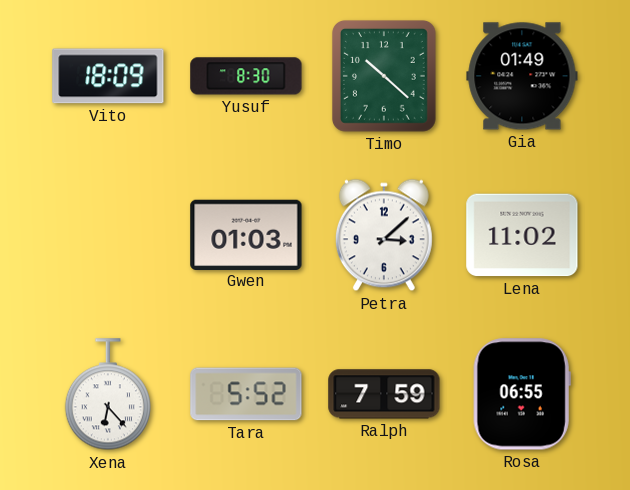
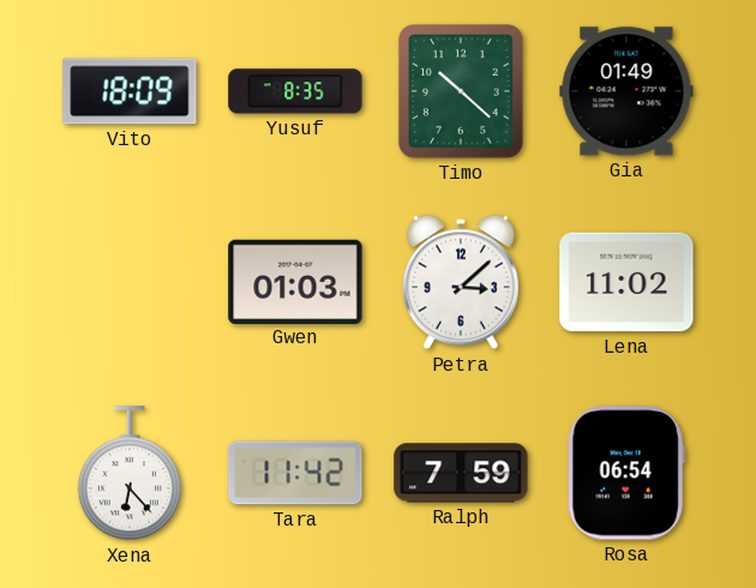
Yusuf: 8:30 -> 8:35
Tara: 5:52 -> 11:42
Rosa: 06:55 -> 06:54
